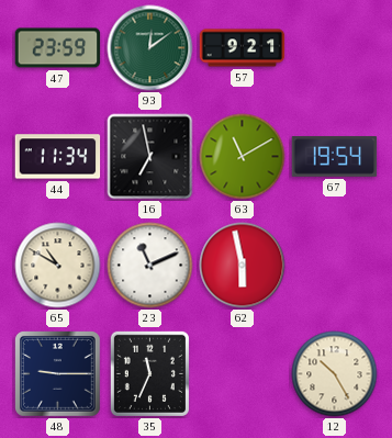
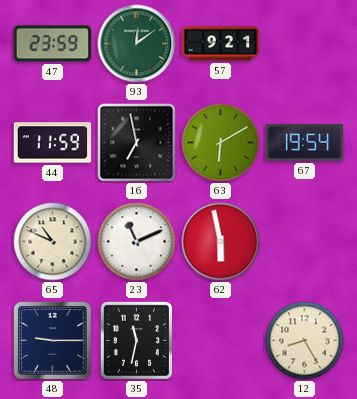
44: 11:34 -> 11:59
63: 11:10 -> 6:10
65: 10:50 -> 10:49
35: 11:34 -> 11:32
12: 10:25 -> 8:25
